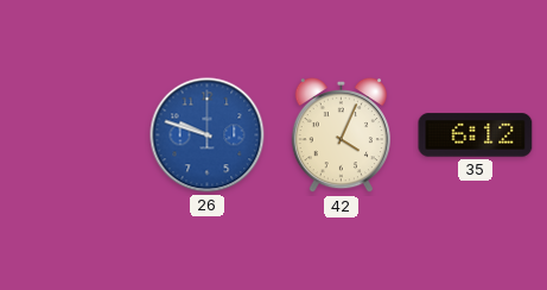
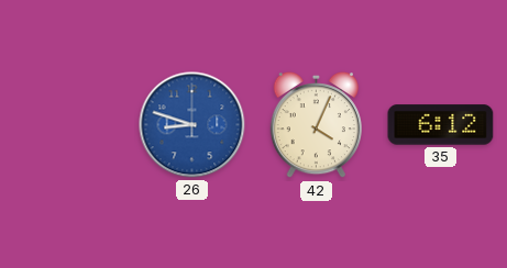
26: 9:48 -> 8:48
